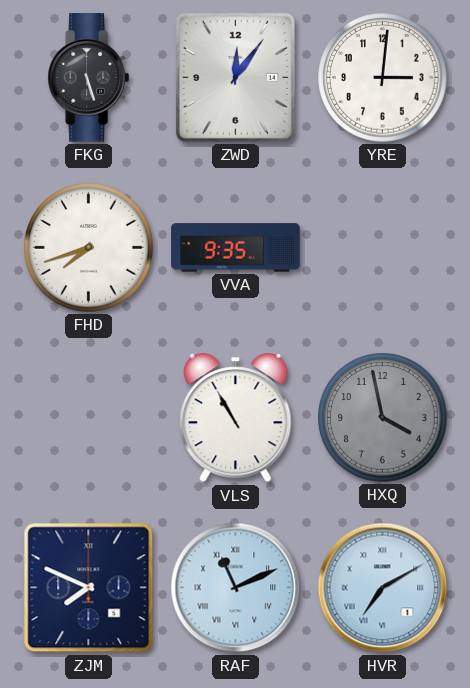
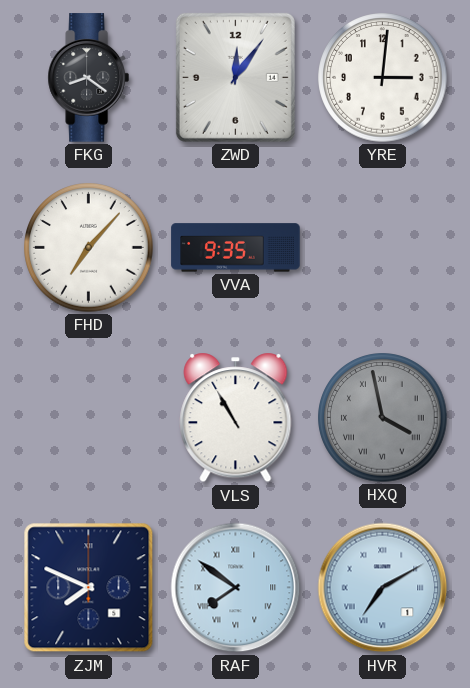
FKG: 5:27 -> 8:21
FHD: 7:42 -> 7:07
HXQ numerals: Arabic -> Roman
RAF: 11:11 -> 7:51
